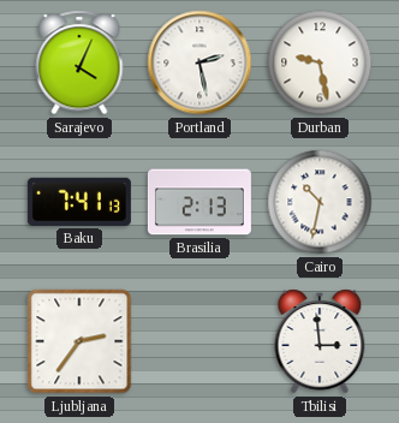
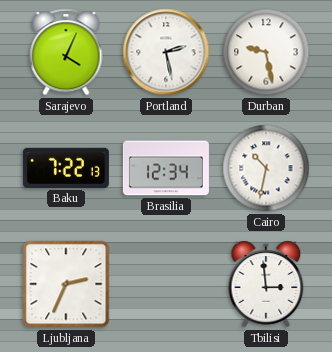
Baku: 7:41 -> 7:22
Brasilia: 2:13 -> 12:34
Ljubljana: 2:36 -> 2:34
